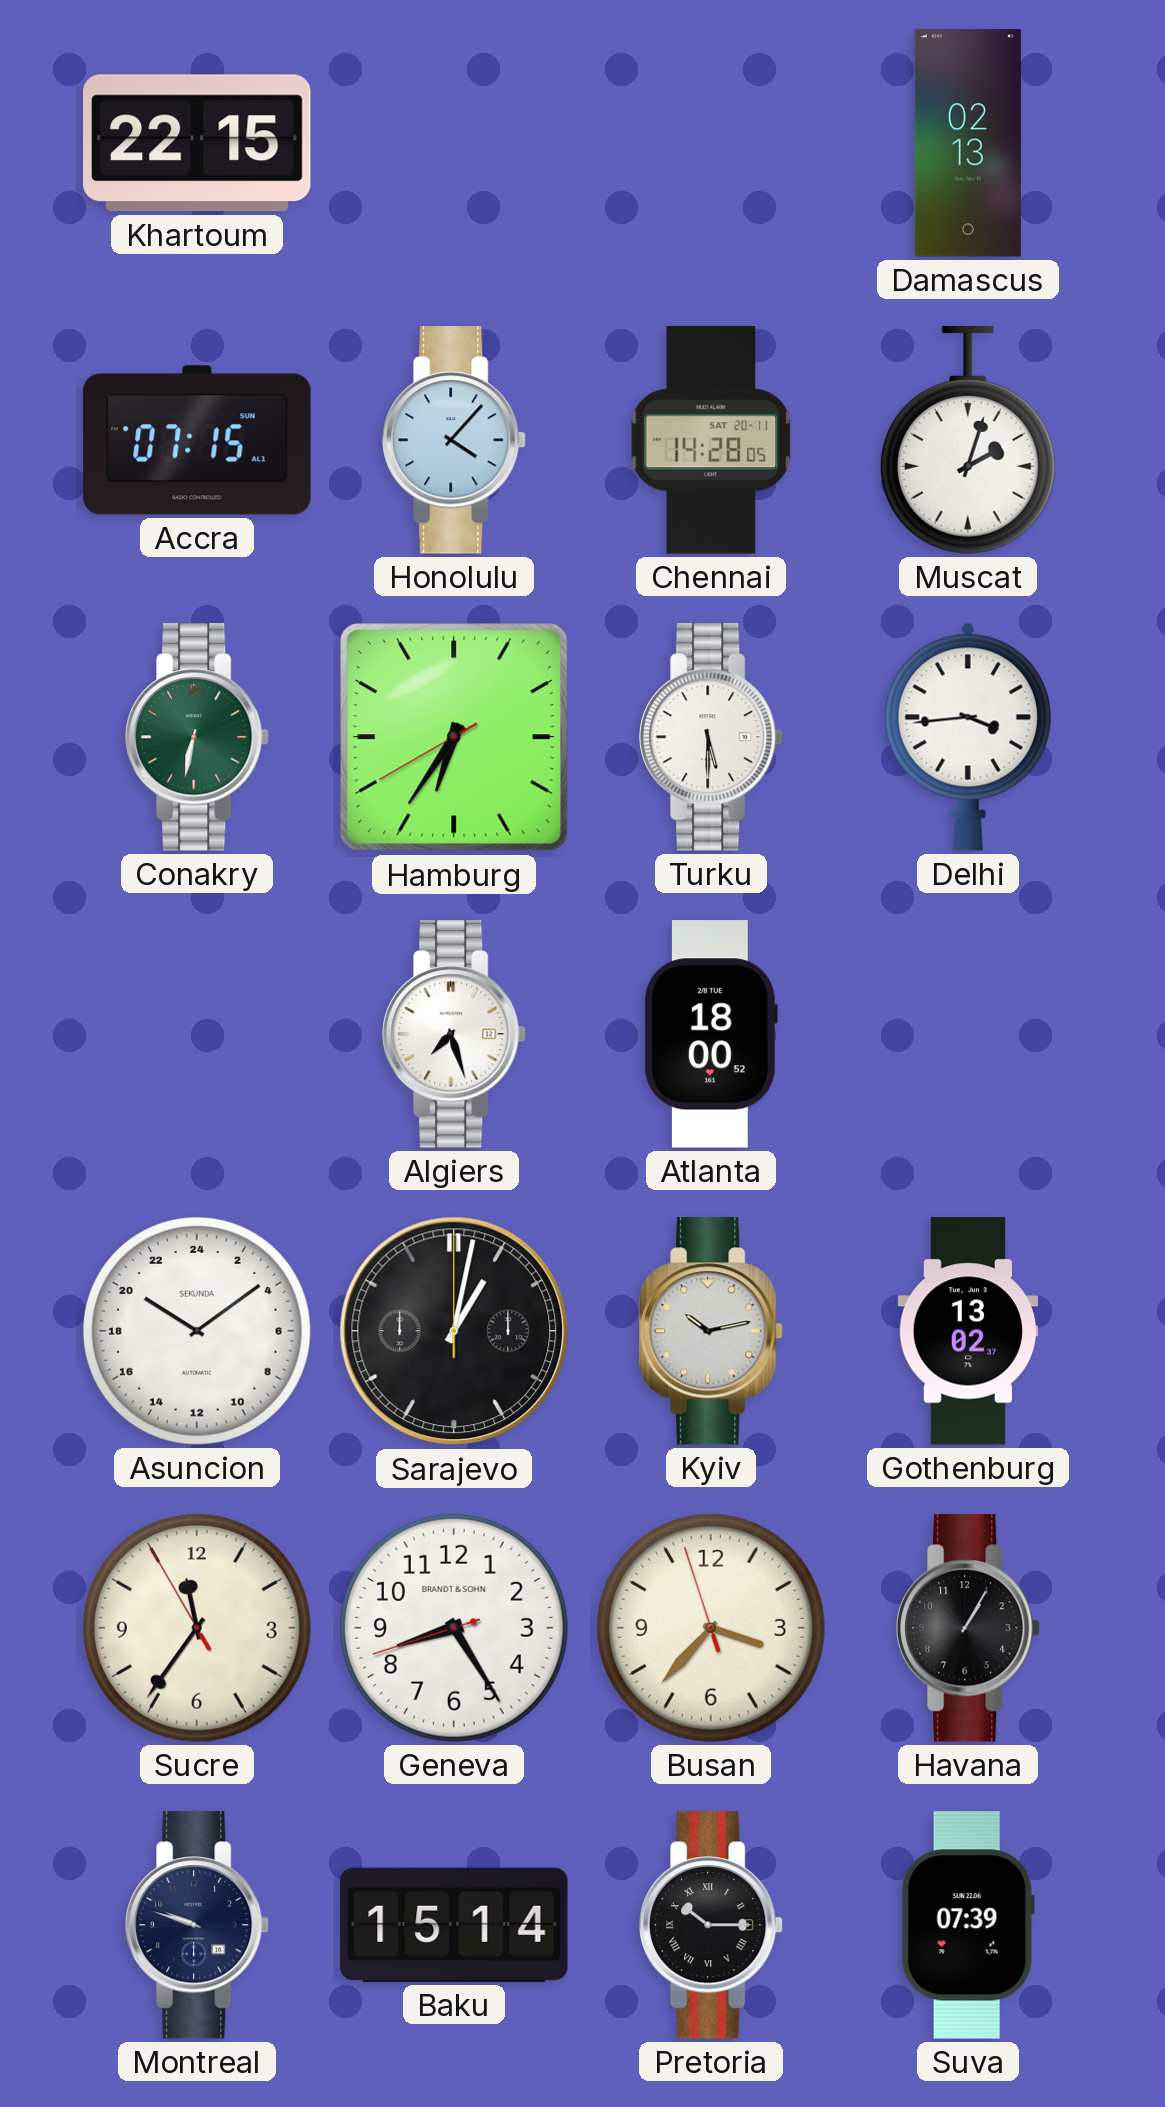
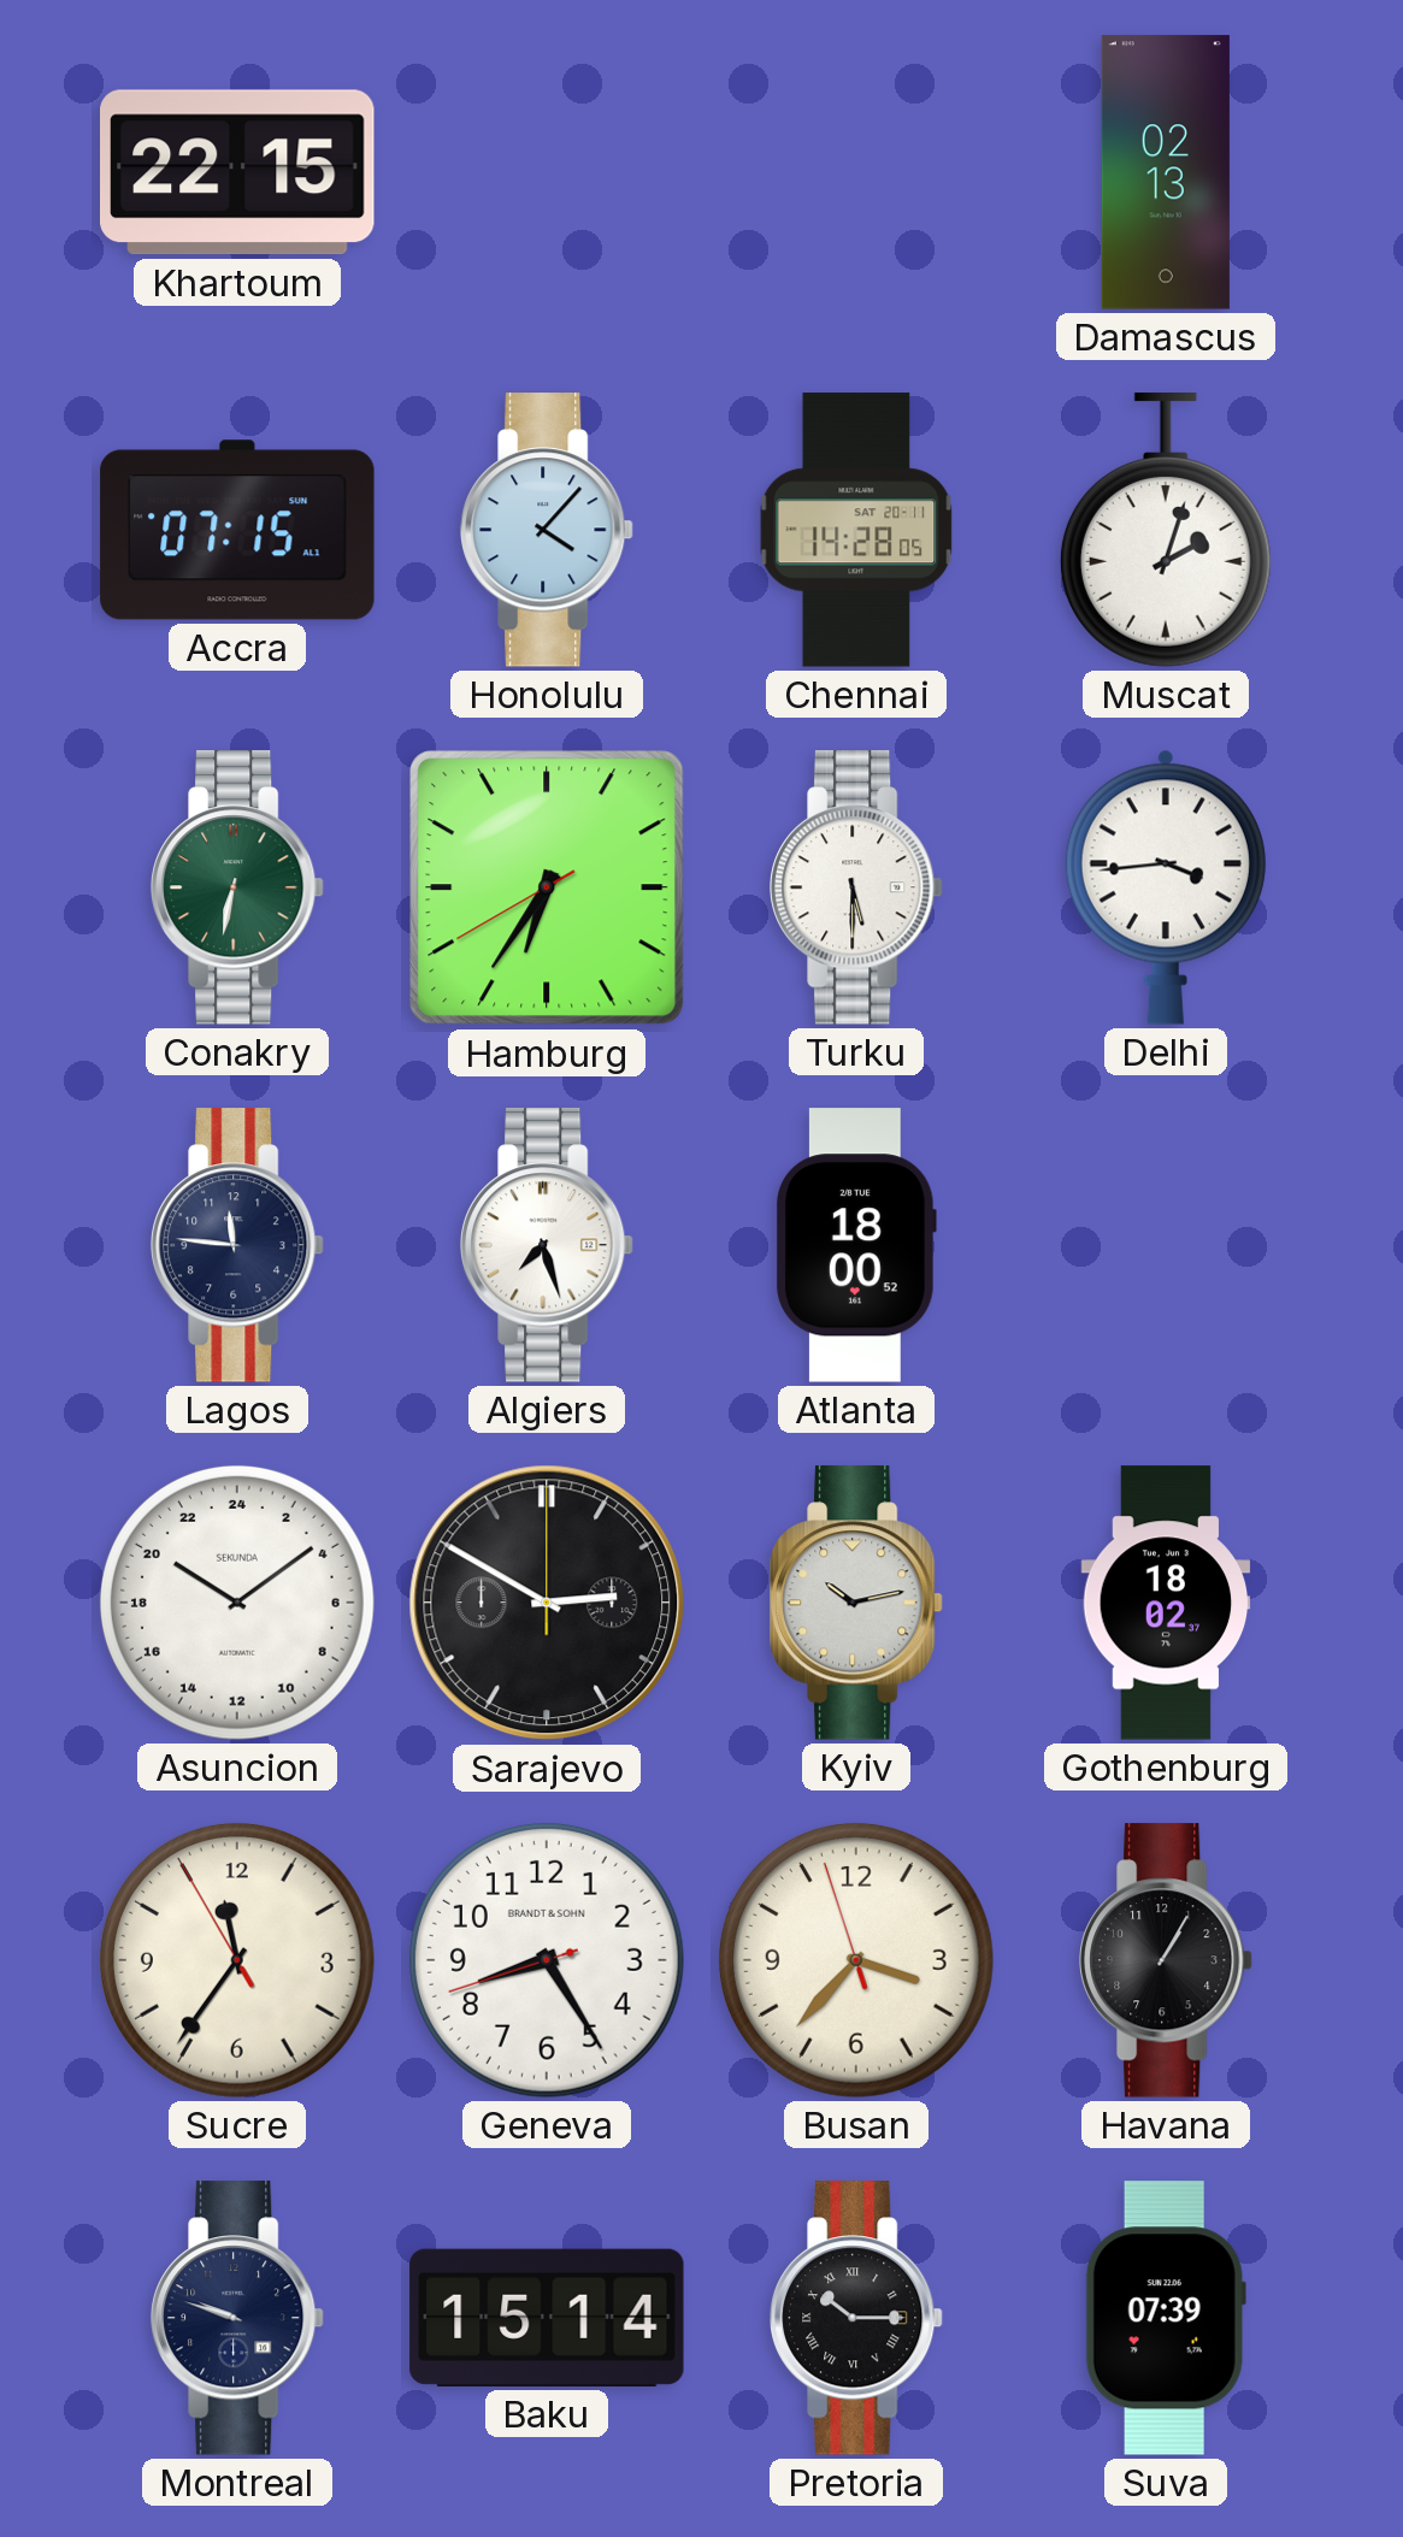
Lagos: none -> 11:46
Sarajevo: 1:02 -> 2:50
Gothenburg: 13:02 -> 18:02
